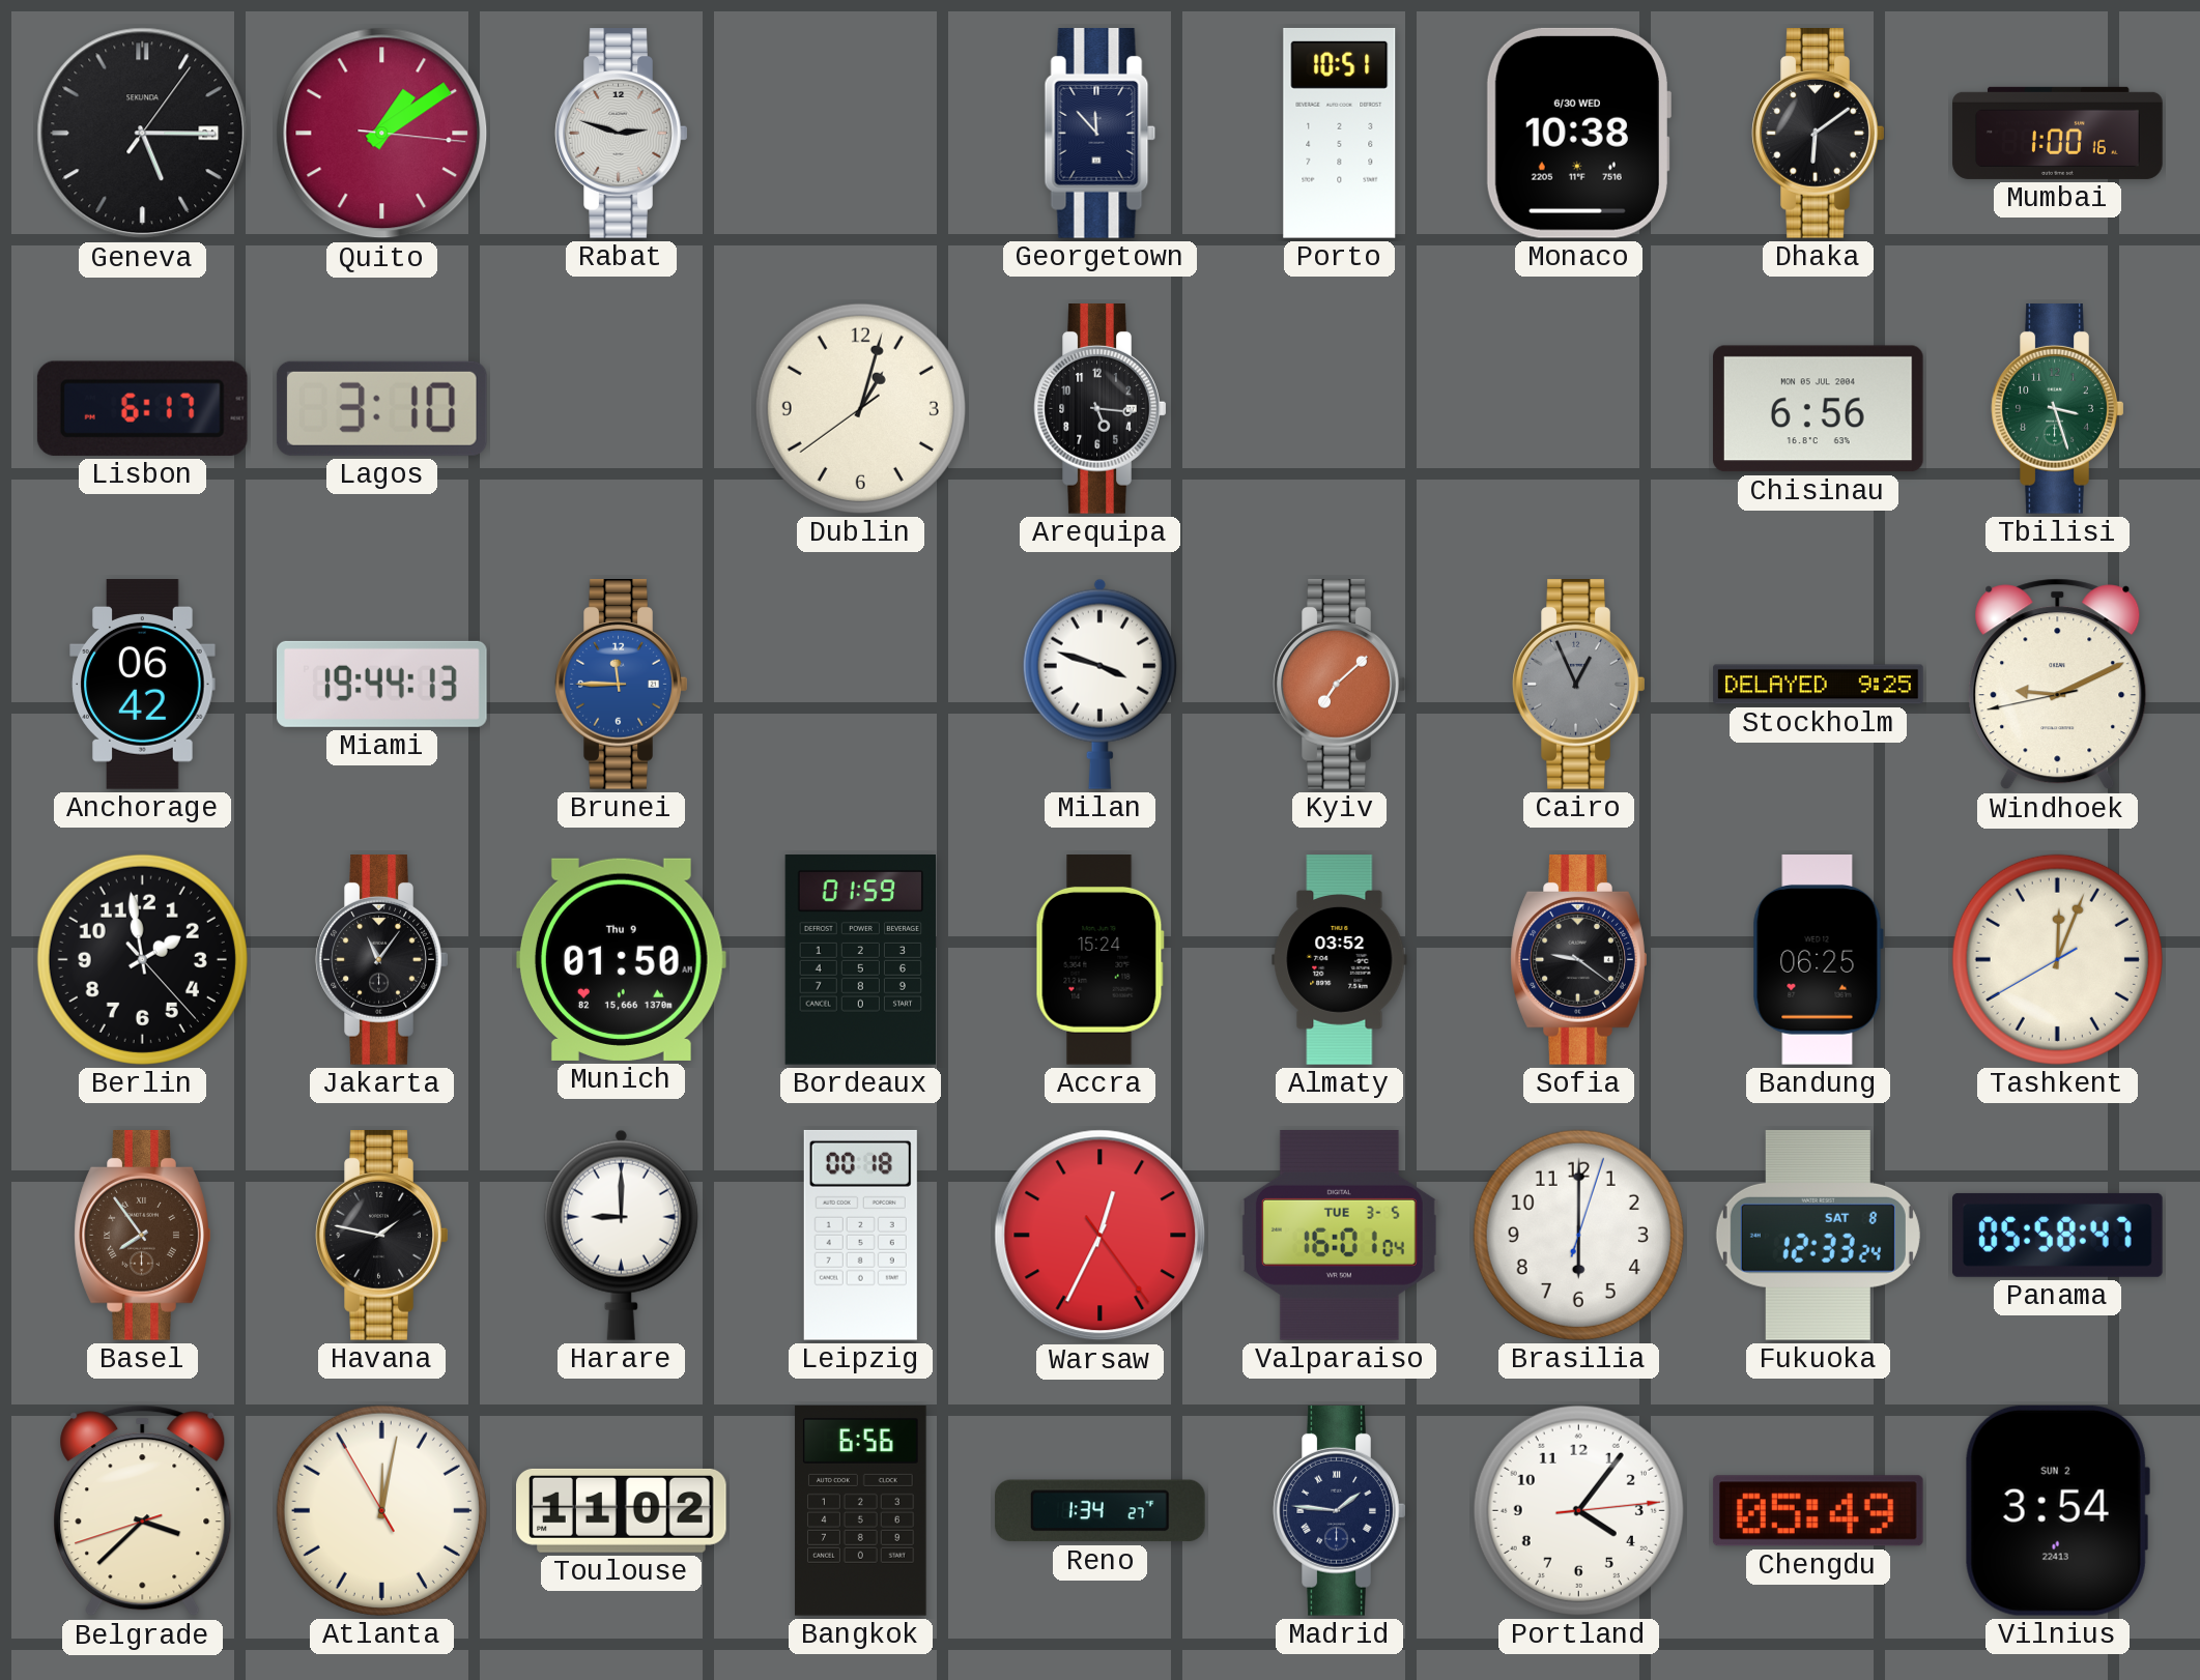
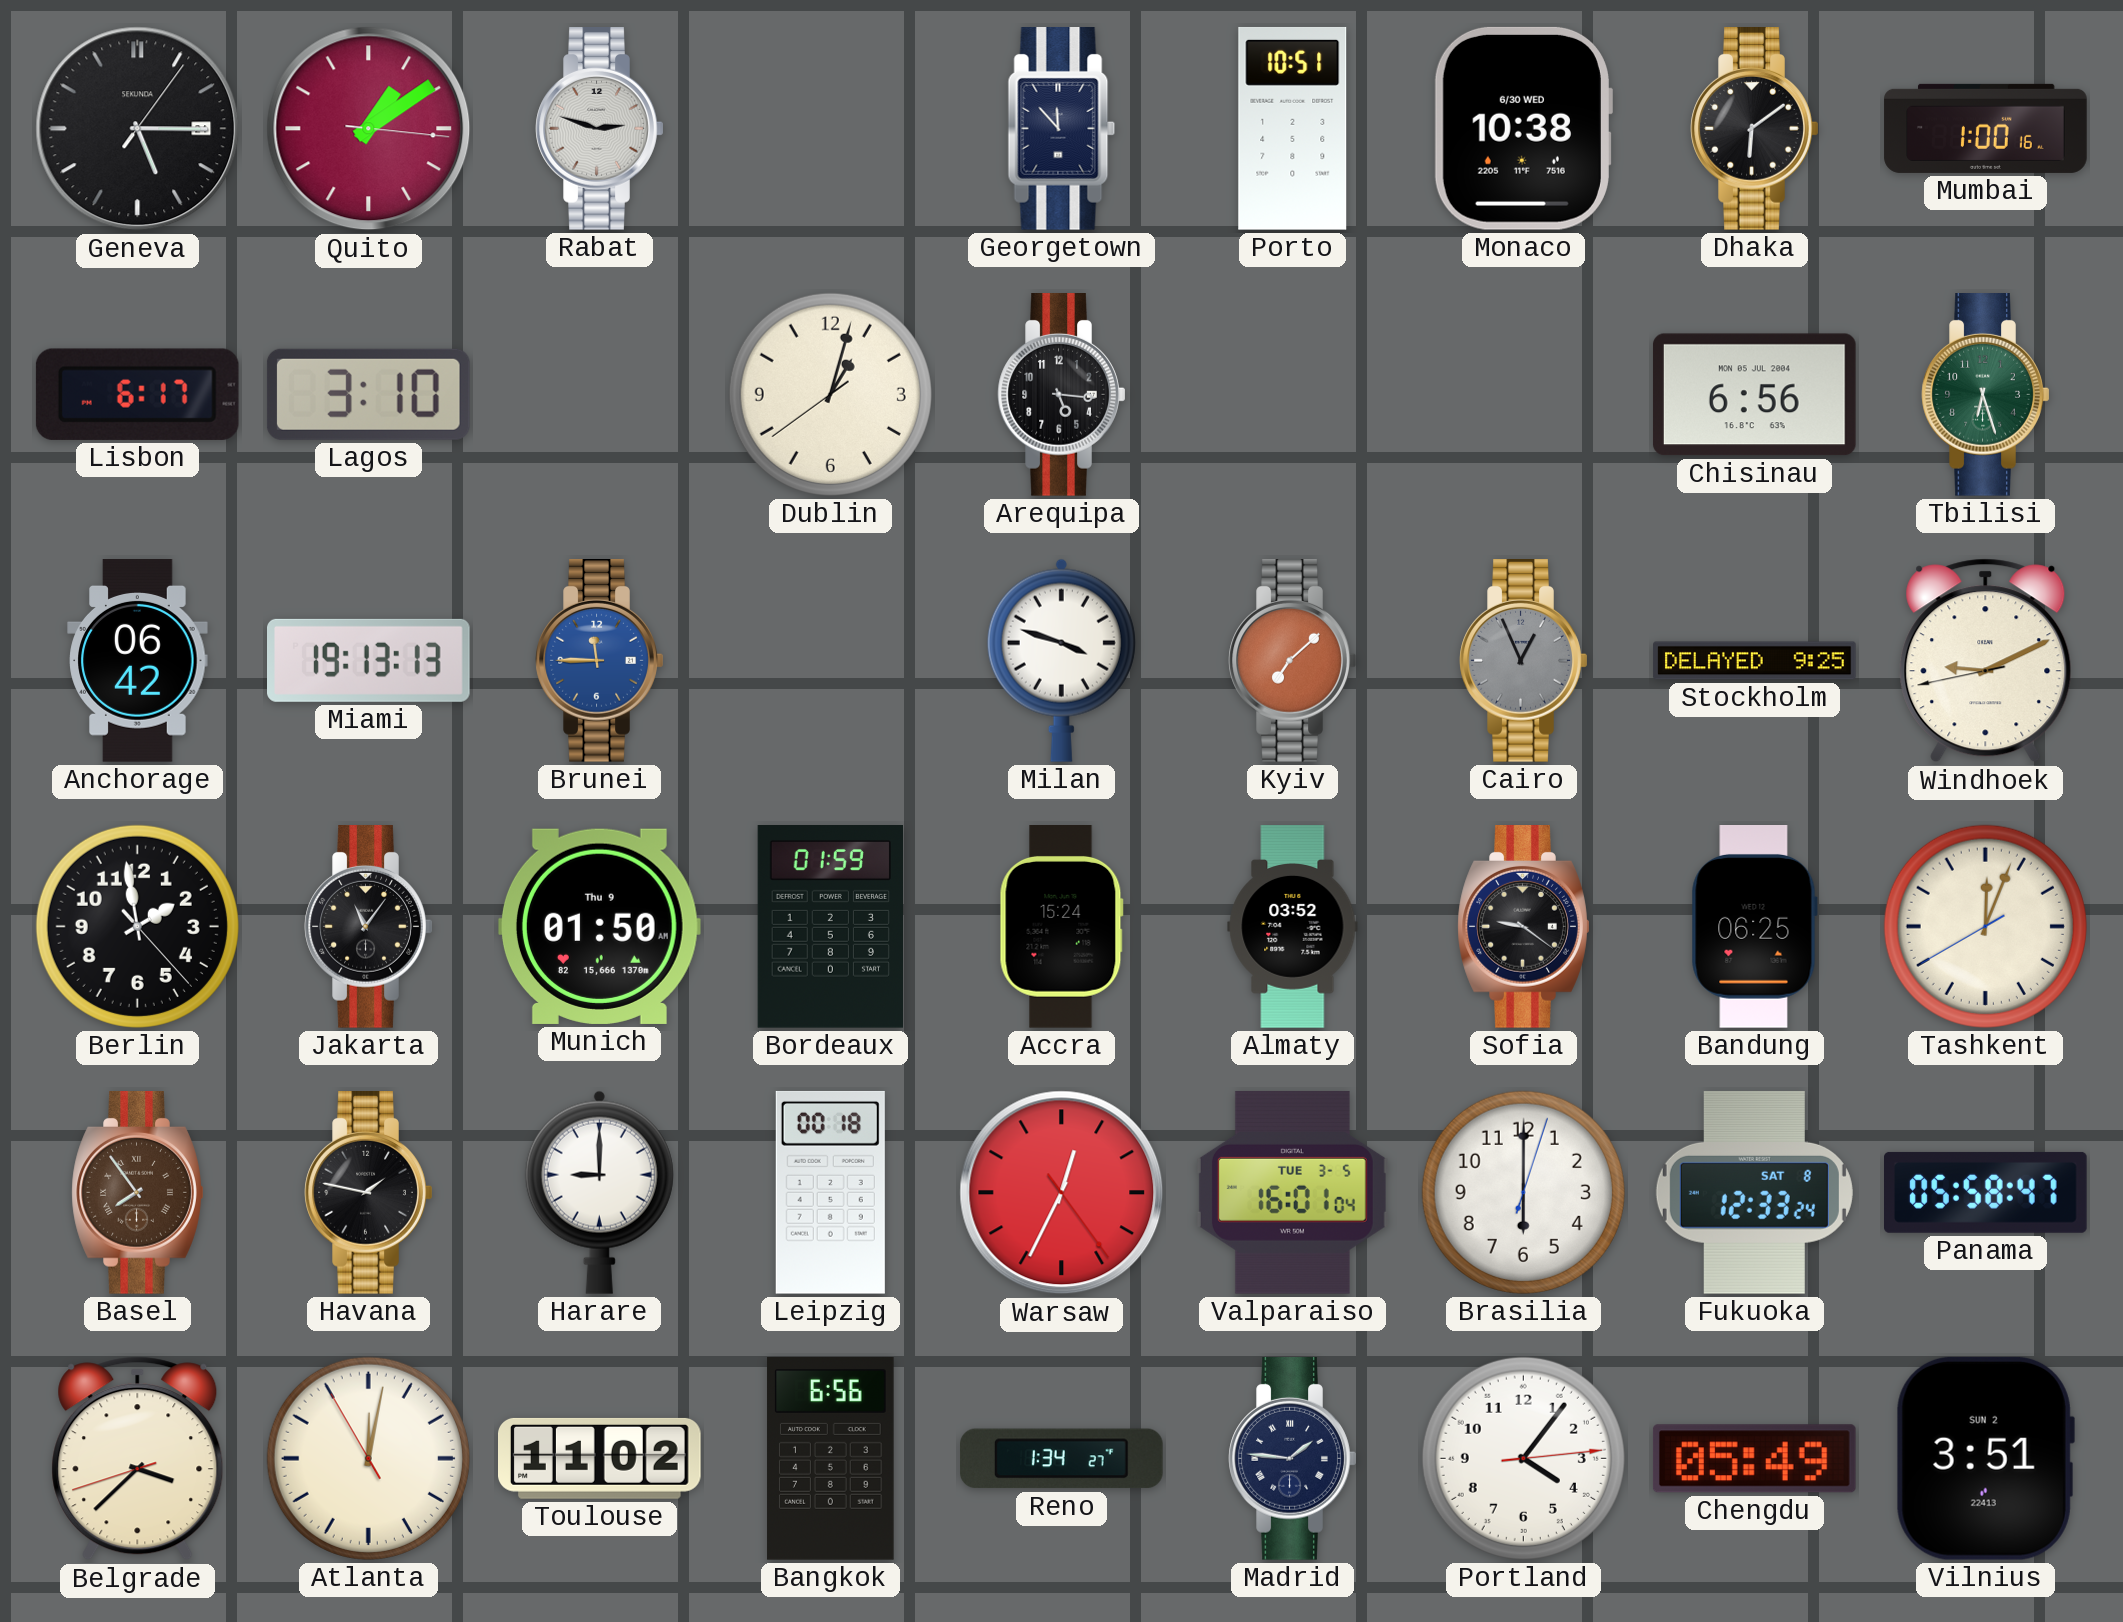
Tbilisi: 3:27 -> 6:27
Miami: 19:44 -> 19:13
Vilnius: 3:54 -> 3:51
